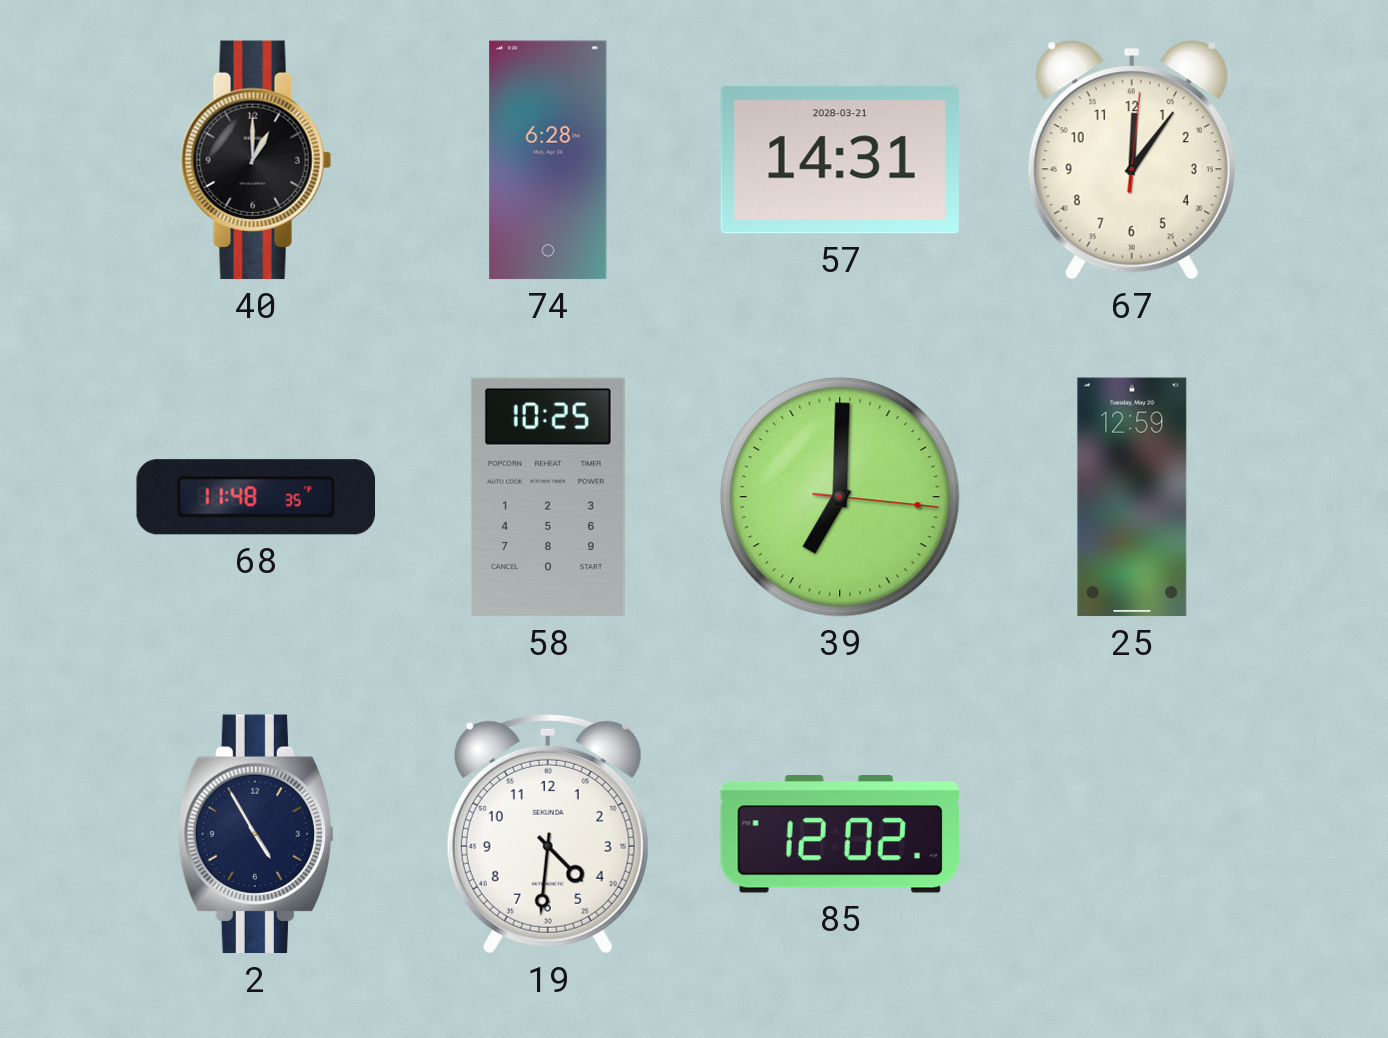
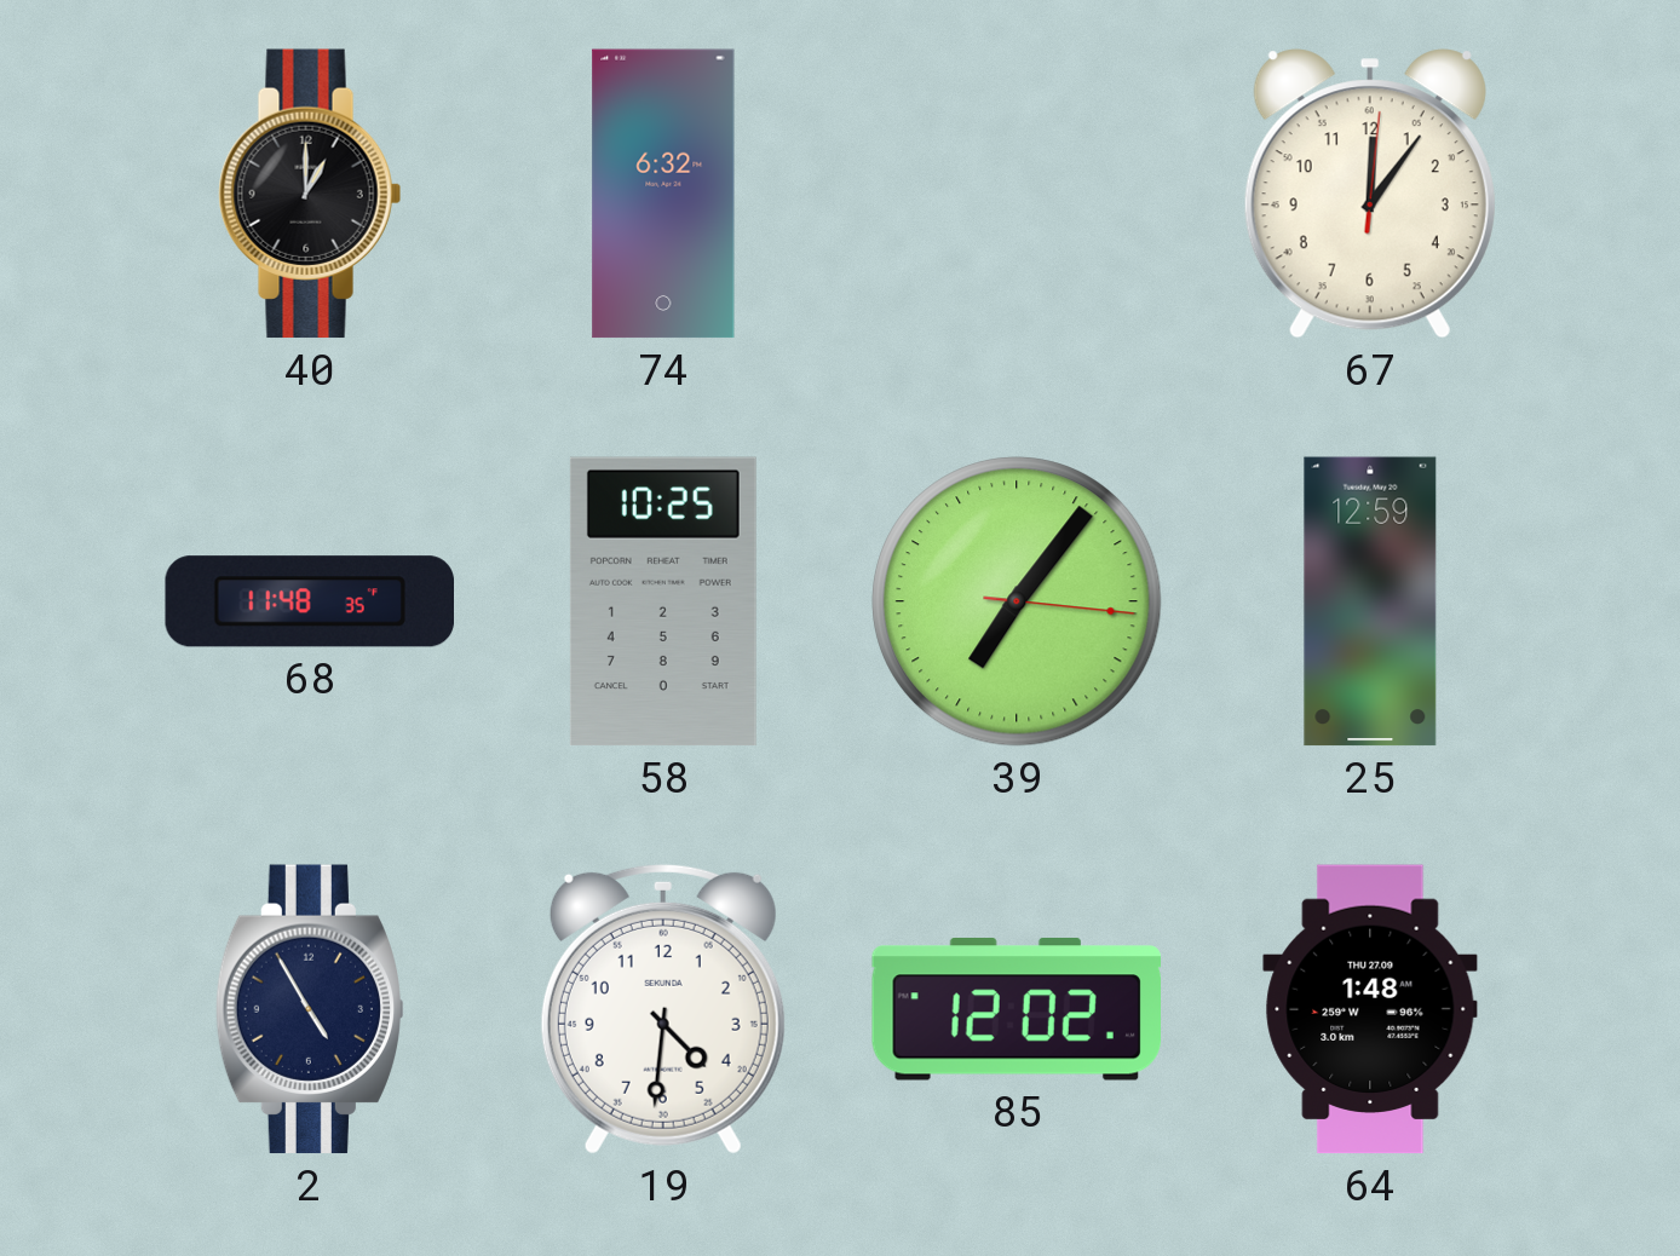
74: 6:28 -> 6:32
57: 14:31 -> none
39: 7:00 -> 7:06
64: none -> 1:48
